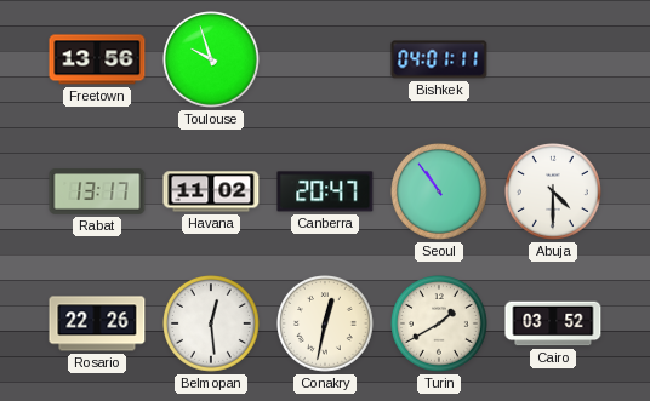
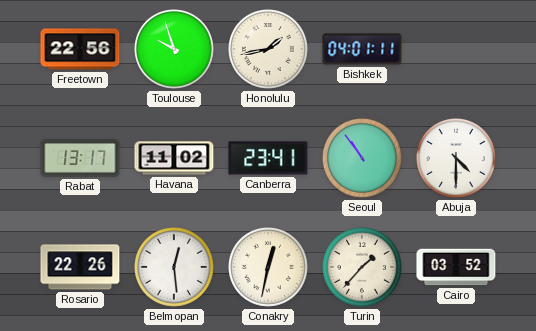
Freetown: 13:56 -> 22:56
Honolulu: none -> 1:43
Canberra: 20:47 -> 23:41
Turin: 1:40 -> 1:37
